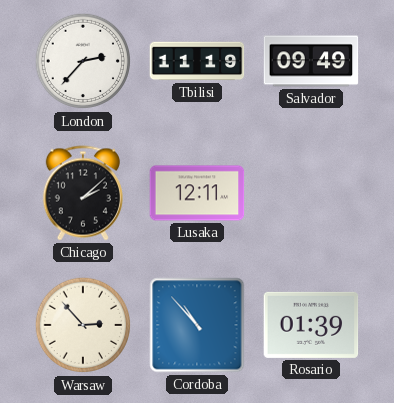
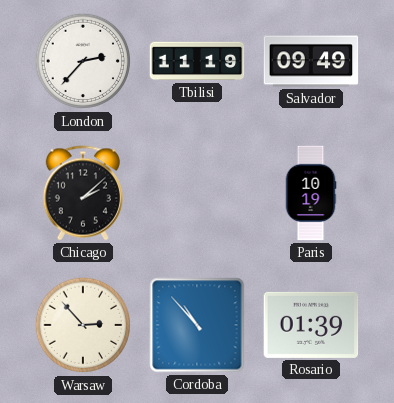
Lusaka: 12:11 -> none
Paris: none -> 10:19
